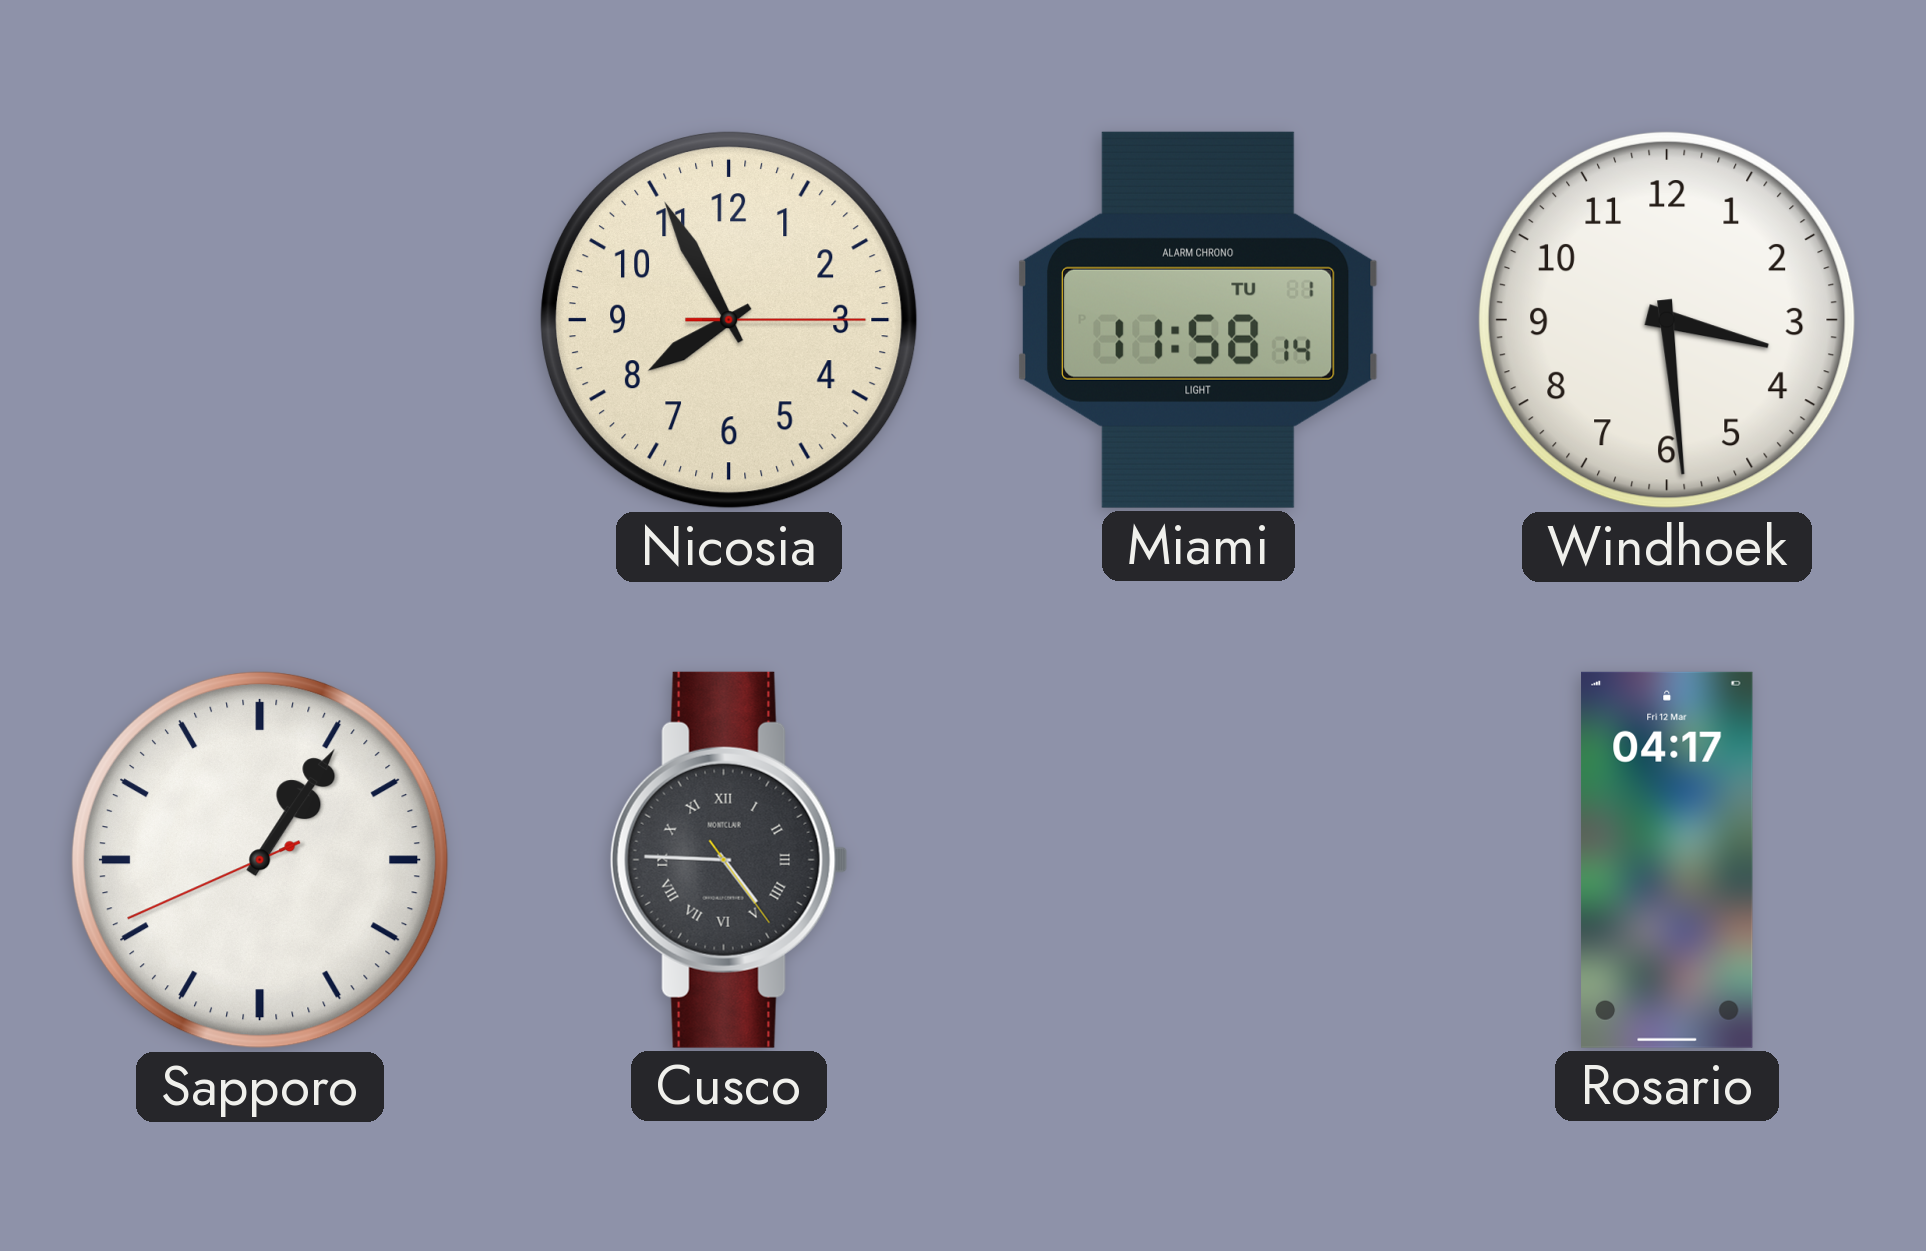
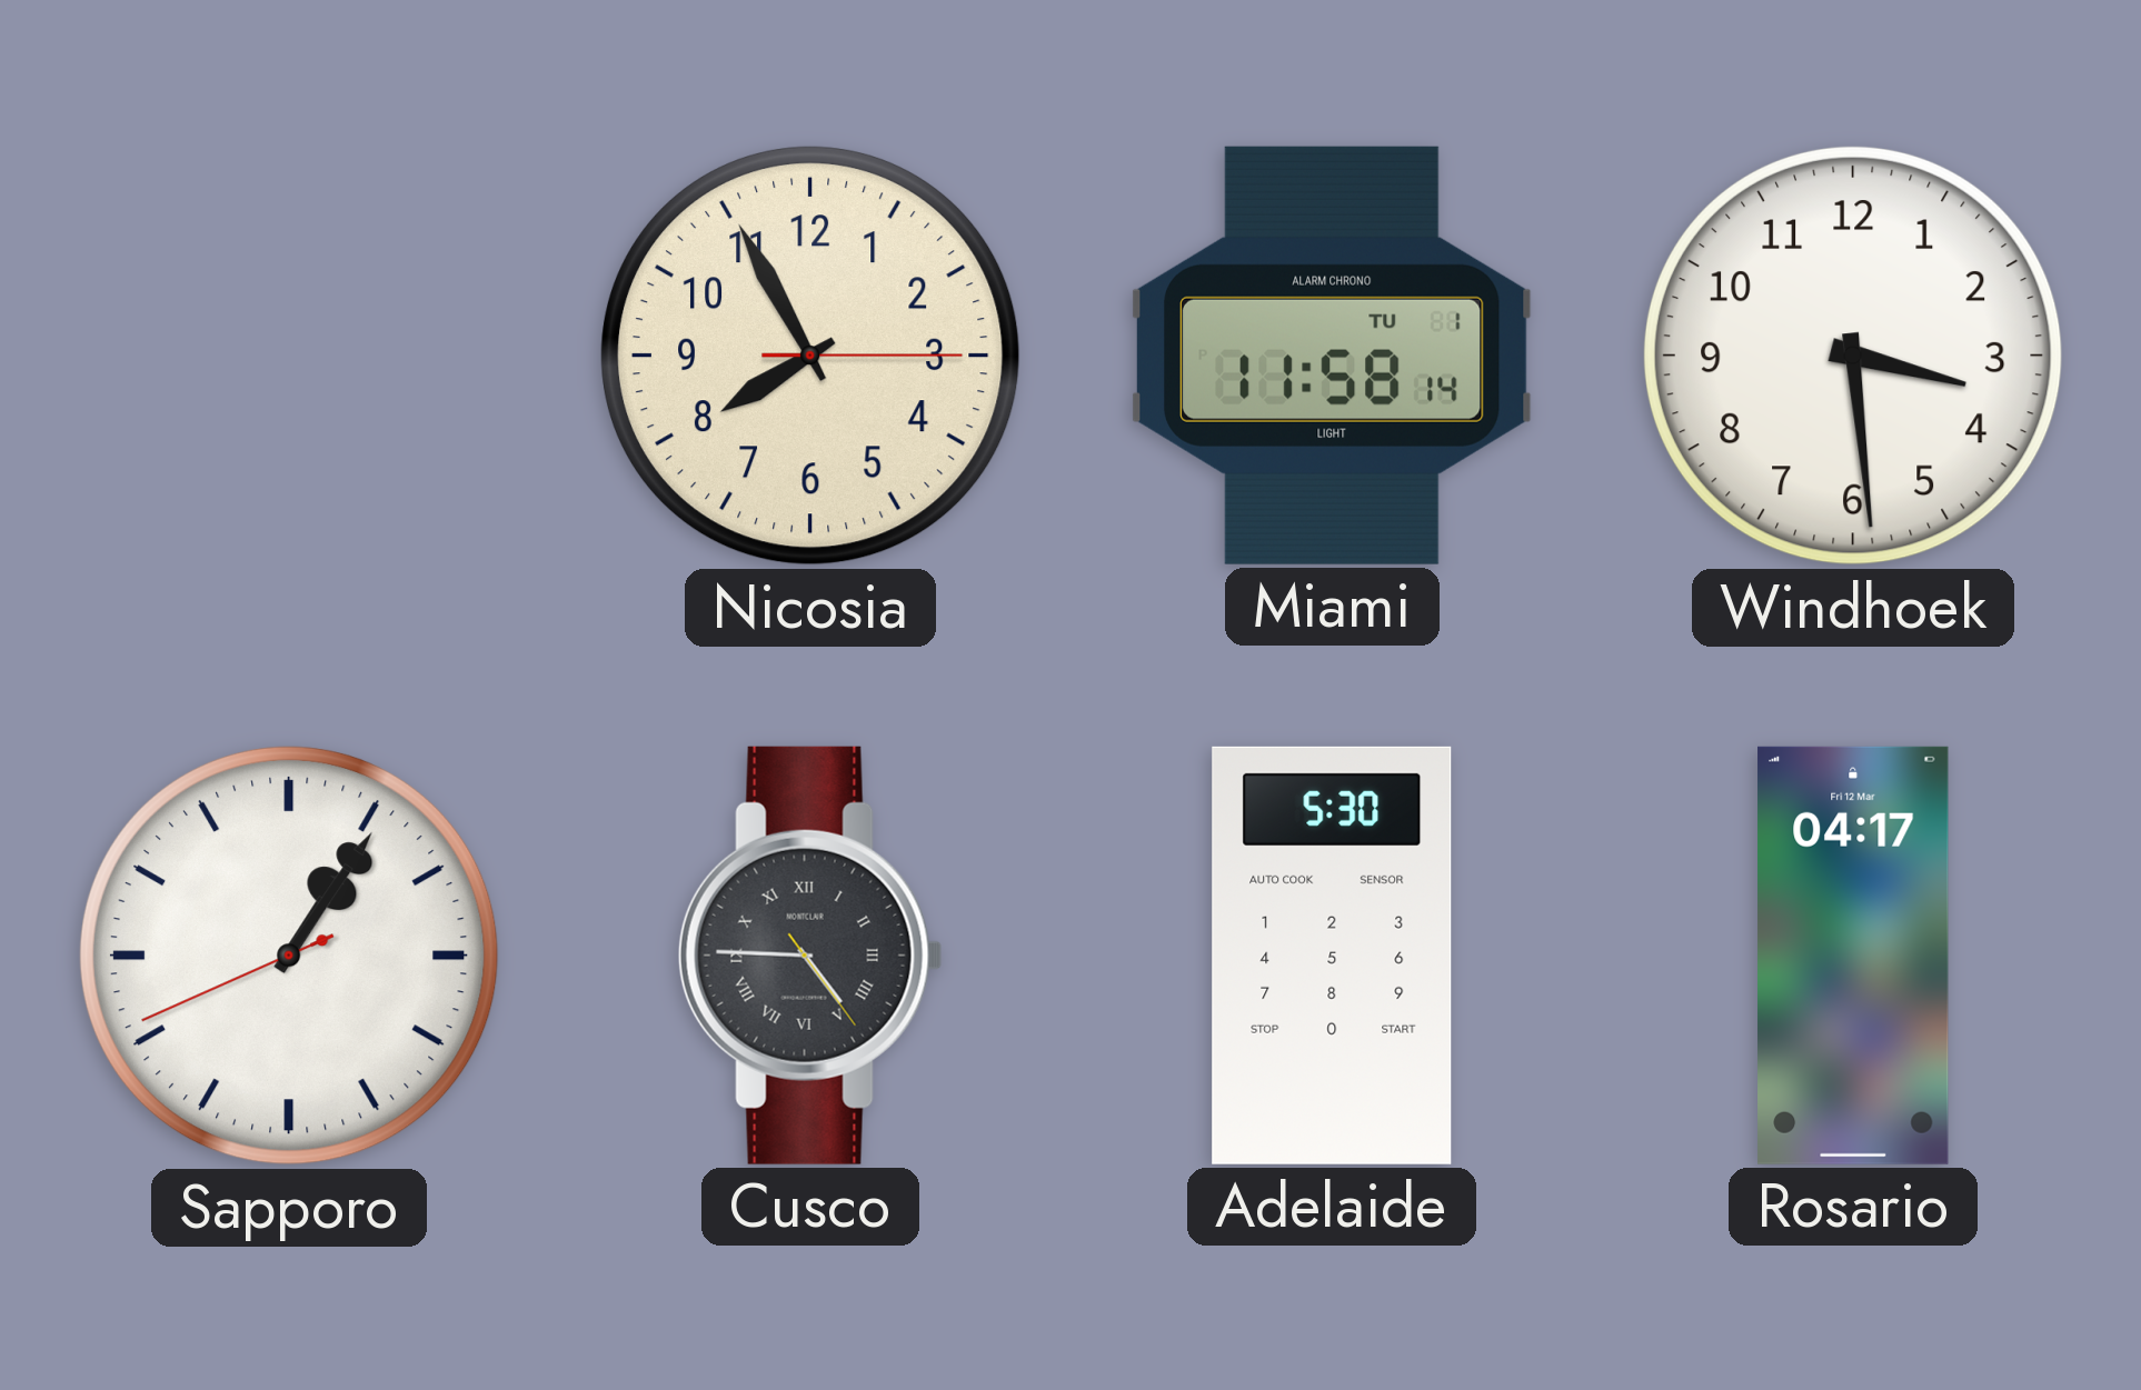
Adelaide: none -> 5:30
